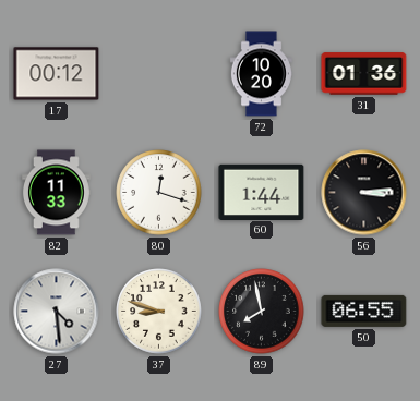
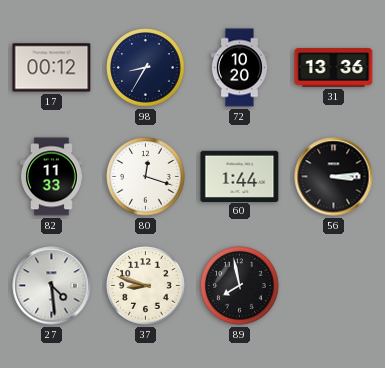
98: none -> 8:35
31: 01:36 -> 13:36
50: 06:55 -> none
